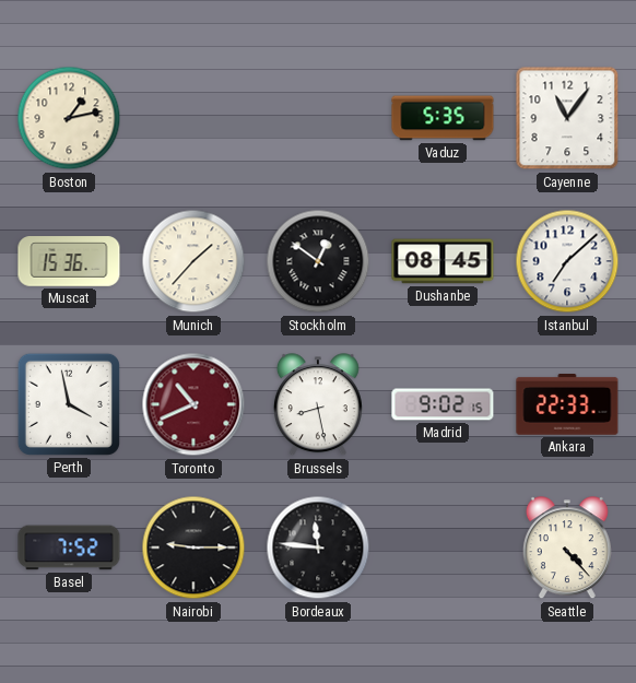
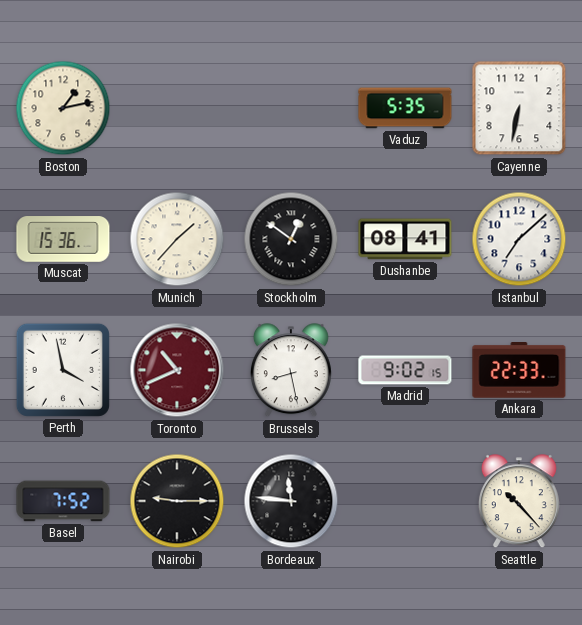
Cayenne: 11:06 -> 6:32
Dushanbe: 08:45 -> 08:41
Seattle: 4:23 -> 10:23
